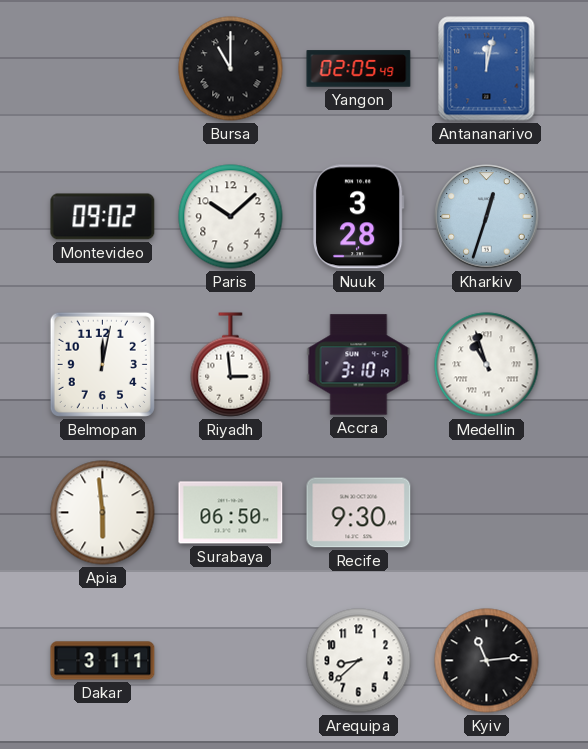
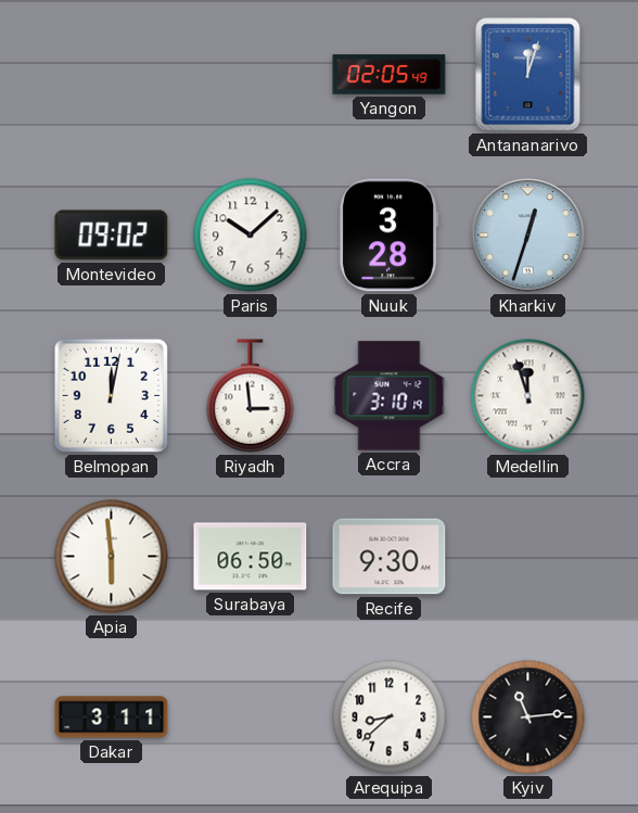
Bursa: 11:00 -> none
Antananarivo: 12:02 -> 12:03
Medellin: 10:57 -> 11:57
